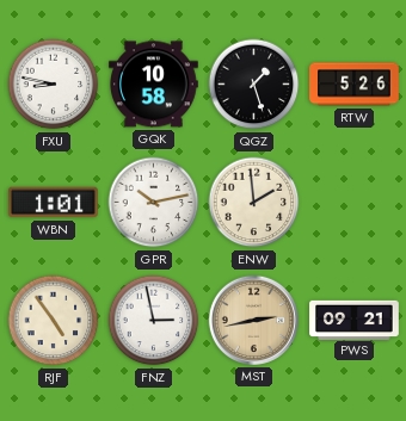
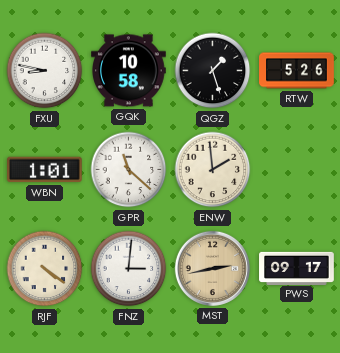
GPR: 10:13 -> 11:22
RJF: 4:54 -> 4:21
FNZ: 2:58 -> 3:01
PWS: 09:21 -> 09:17
